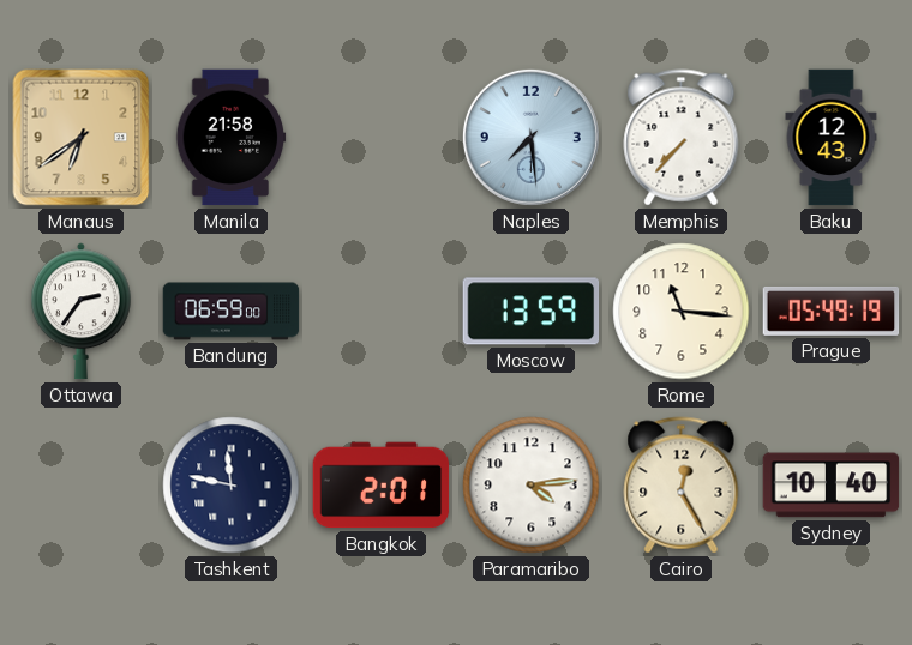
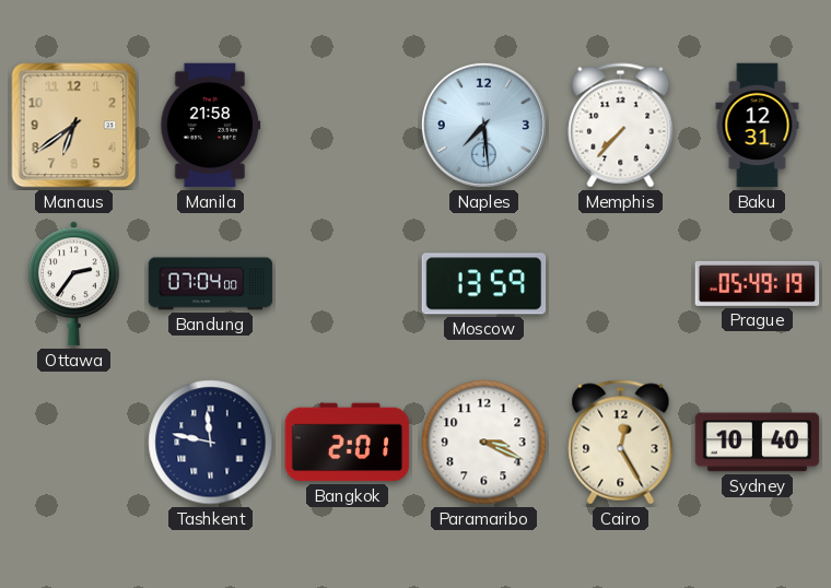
Baku: 12:43 -> 12:31
Bandung: 06:59 -> 07:04
Rome: 11:16 -> none
Paramaribo: 4:14 -> 3:19
